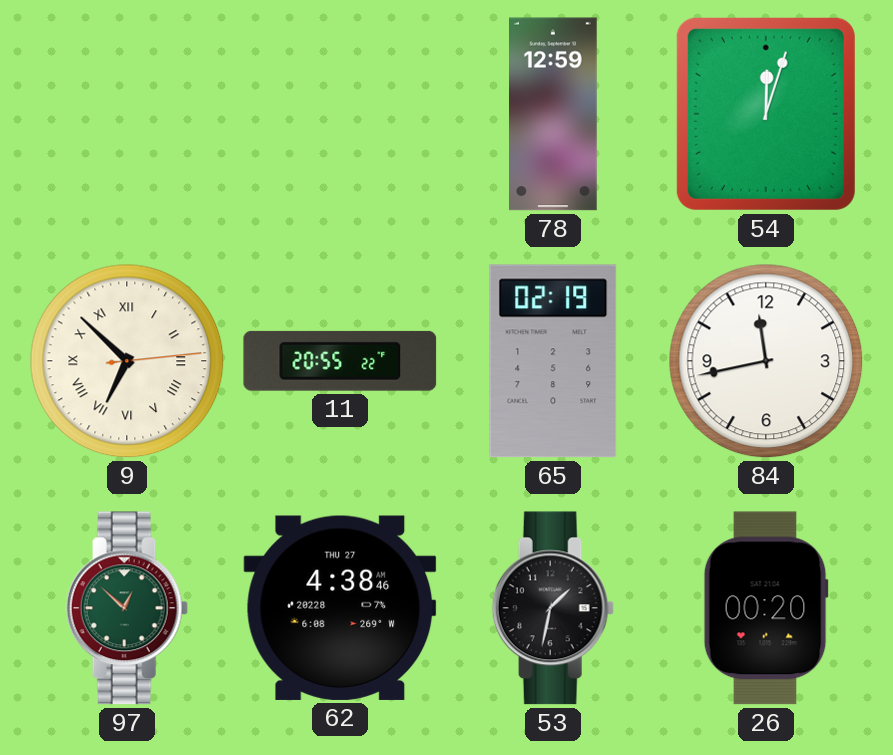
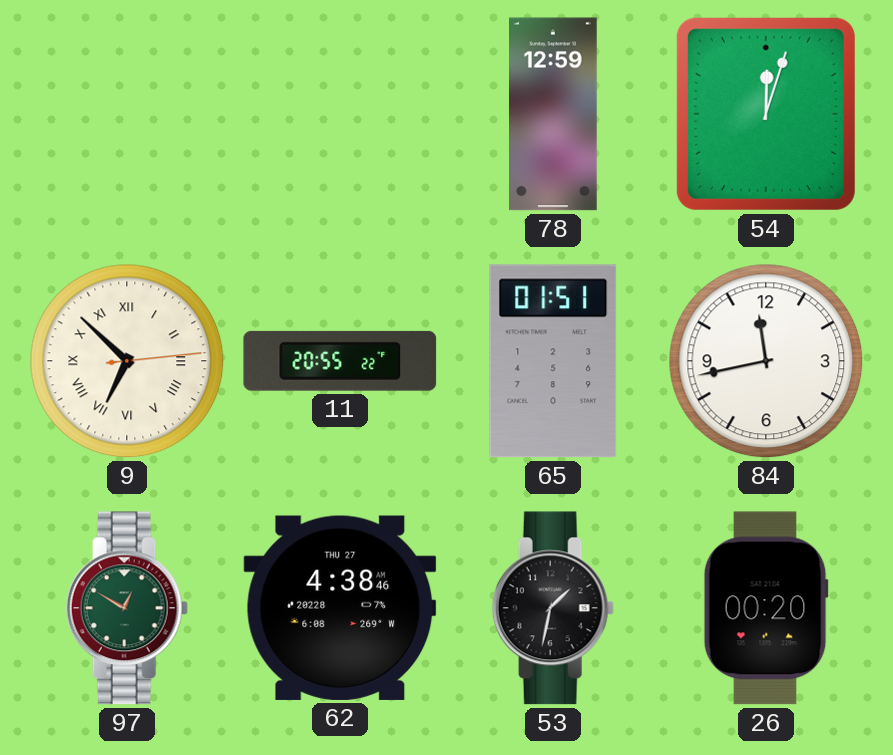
65: 02:19 -> 01:51
97: 12:52 -> 12:50
